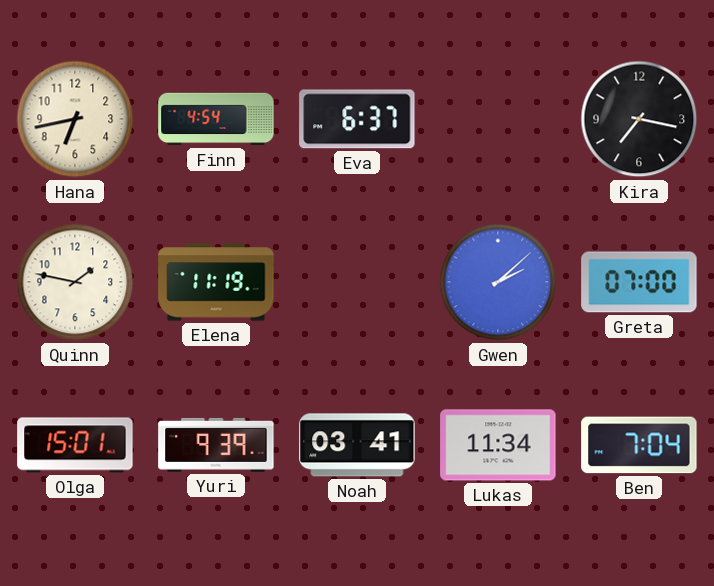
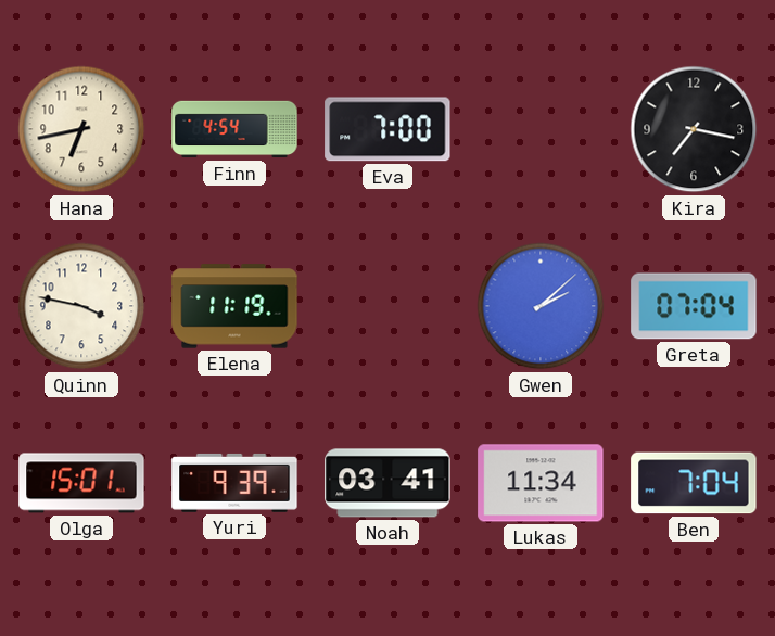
Eva: 6:37 -> 7:00
Quinn: 1:47 -> 3:47
Greta: 07:00 -> 07:04
